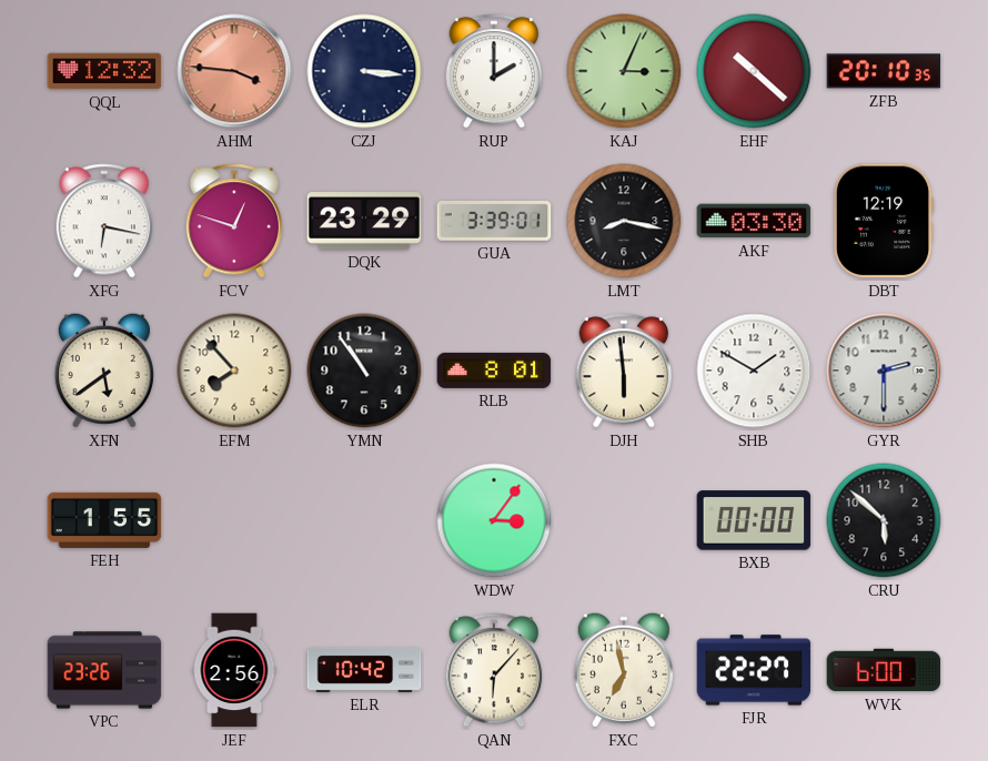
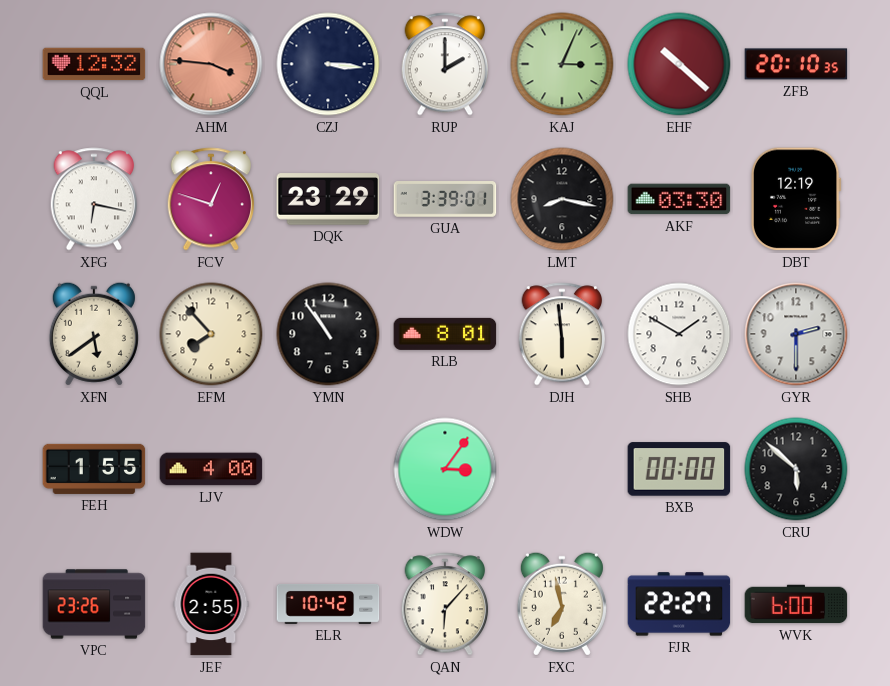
LJV: none -> 4:00
JEF: 2:56 -> 2:55
